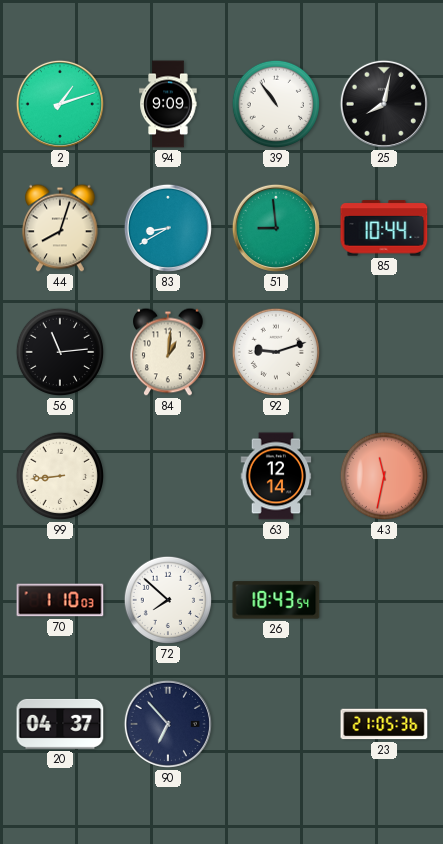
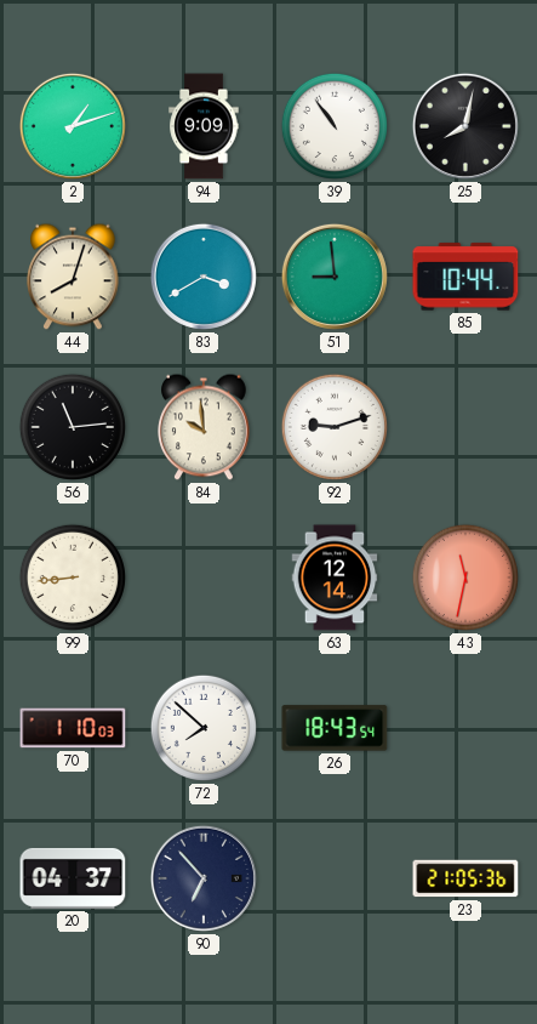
83: 8:40 -> 3:40
84: 1:01 -> 9:59
